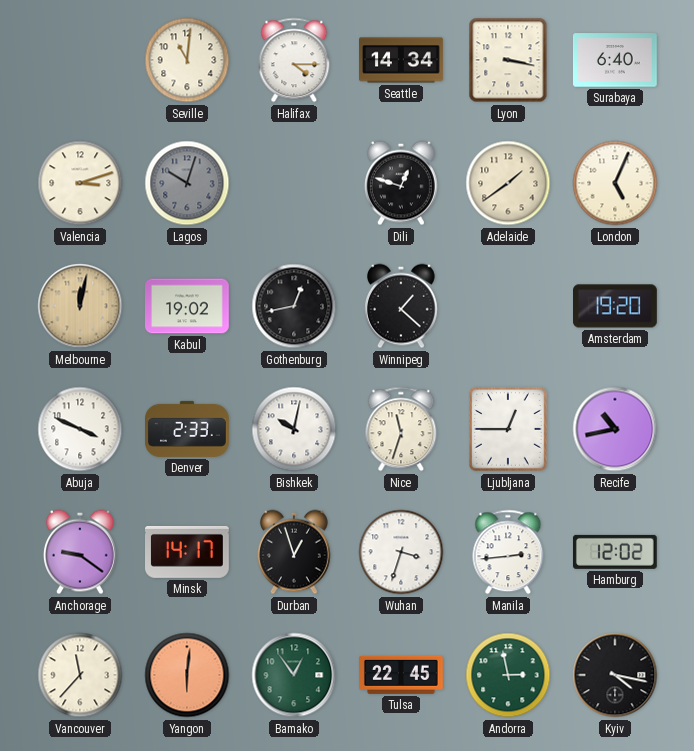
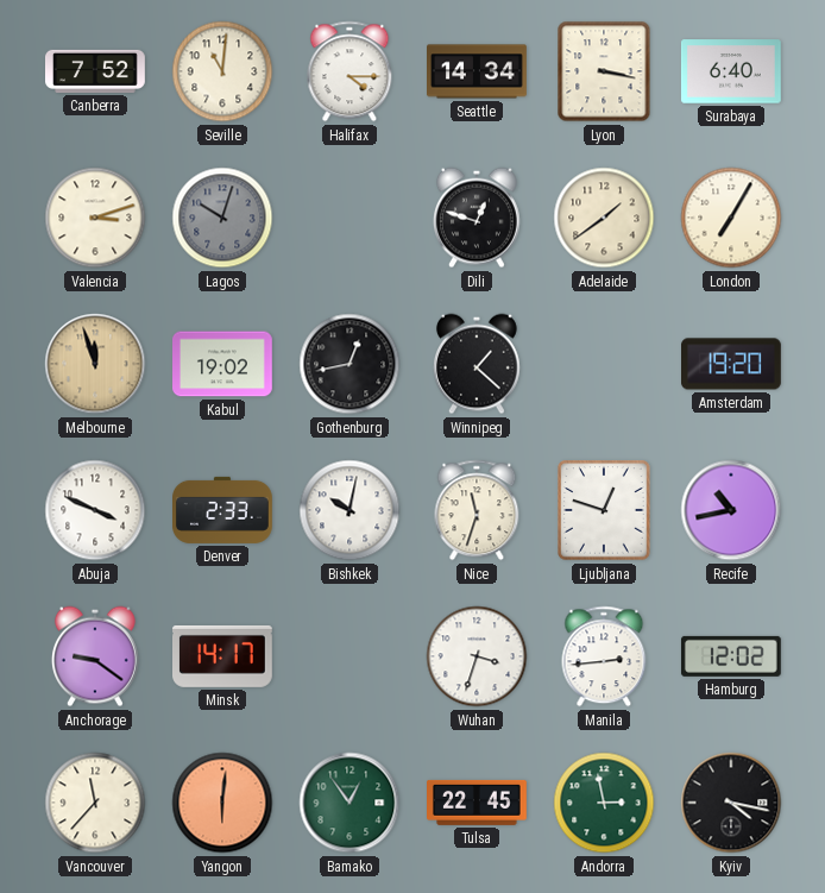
Canberra: none -> 7:52
London: 5:04 -> 7:05
Melbourne: 12:02 -> 11:57
Ljubljana: 12:45 -> 12:48
Durban: 12:57 -> none
